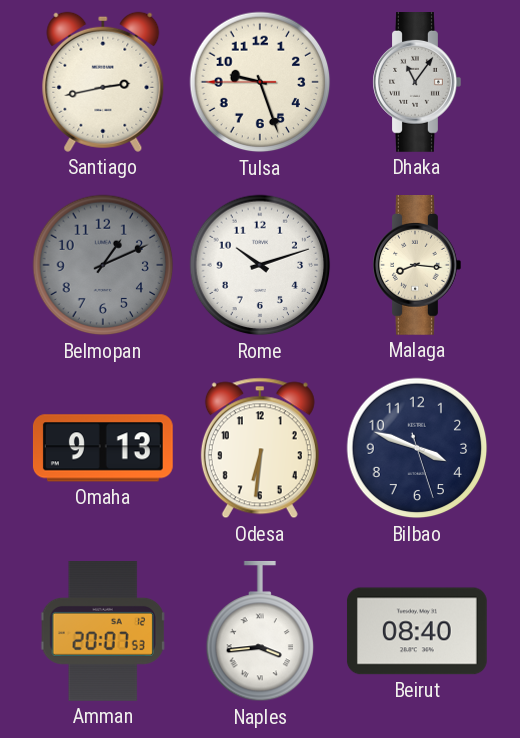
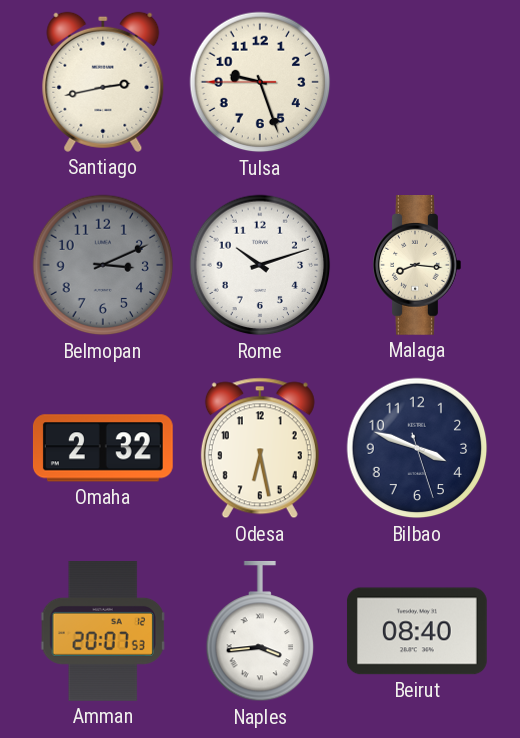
Dhaka: 11:06 -> none
Belmopan: 1:11 -> 3:11
Omaha: 9:13 -> 2:32
Odesa: 6:31 -> 6:28
